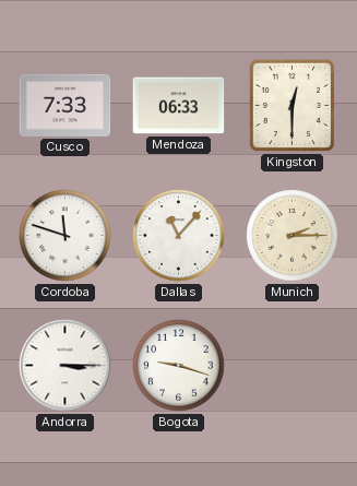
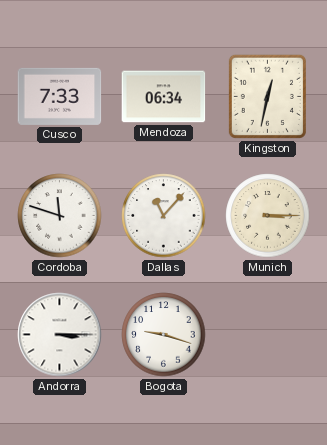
Mendoza: 06:33 -> 06:34
Kingston: 12:30 -> 12:32
Munich: 2:15 -> 3:15
